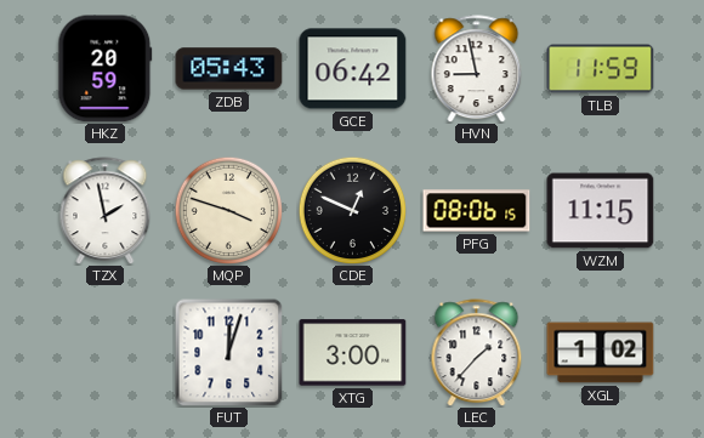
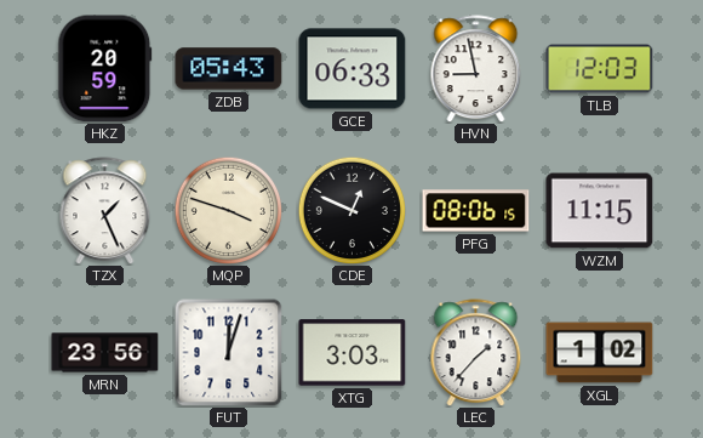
GCE: 06:42 -> 06:33
TLB: 11:59 -> 12:03
TZX: 1:58 -> 1:26
MRN: none -> 23:56
XTG: 3:00 -> 3:03
